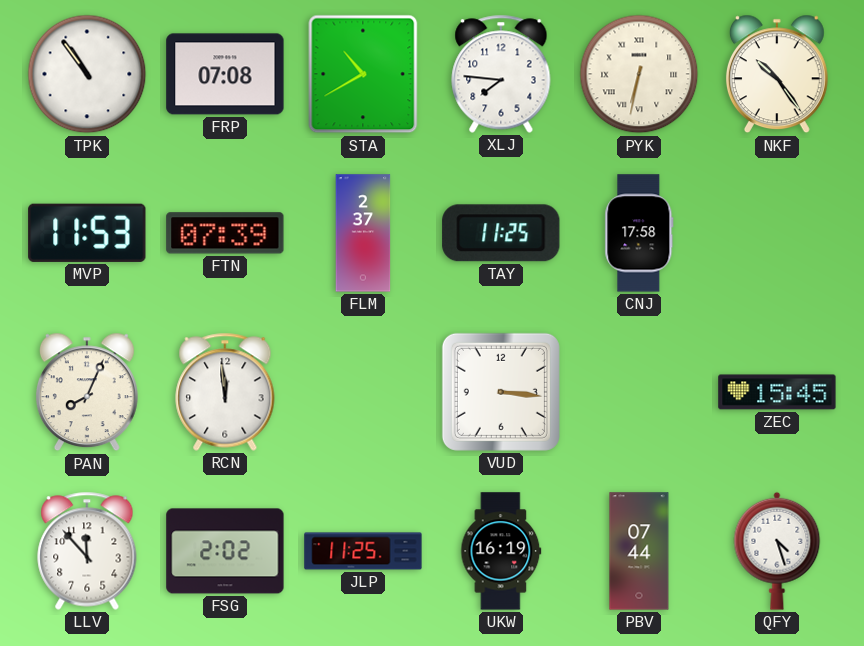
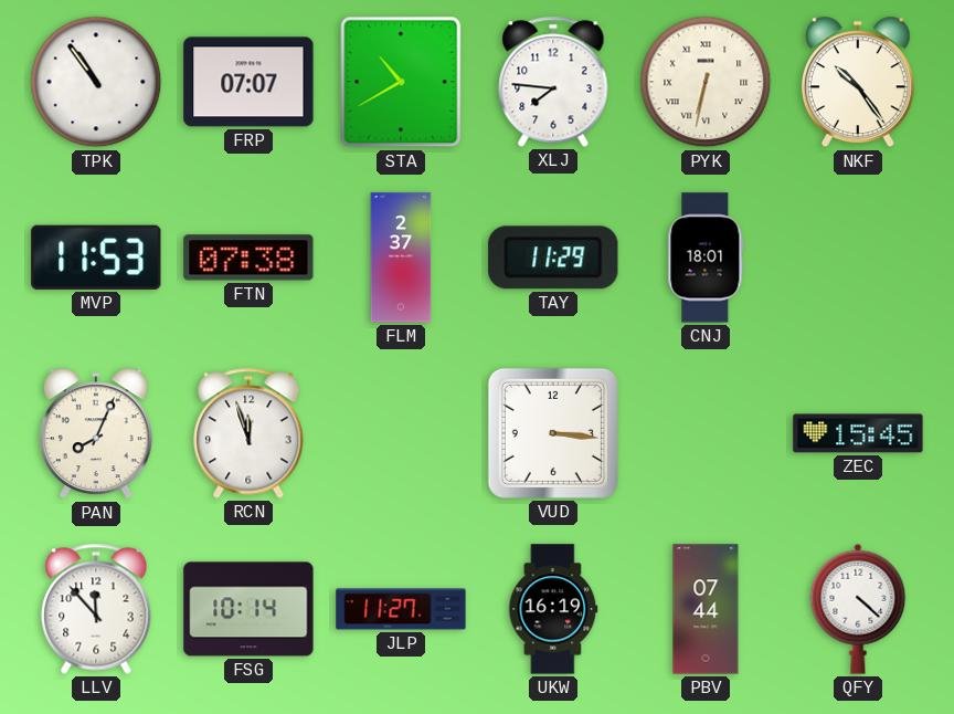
FRP: 07:08 -> 07:07
FTN: 07:39 -> 07:38
TAY: 11:25 -> 11:29
CNJ: 17:58 -> 18:01
RCN: 11:59 -> 11:57
FSG: 2:02 -> 10:14
JLP: 11:25 -> 11:27
QFY: 4:27 -> 4:22
